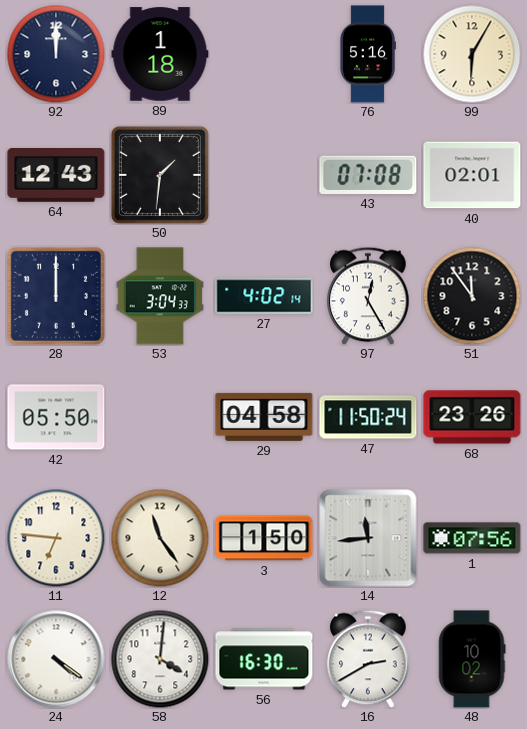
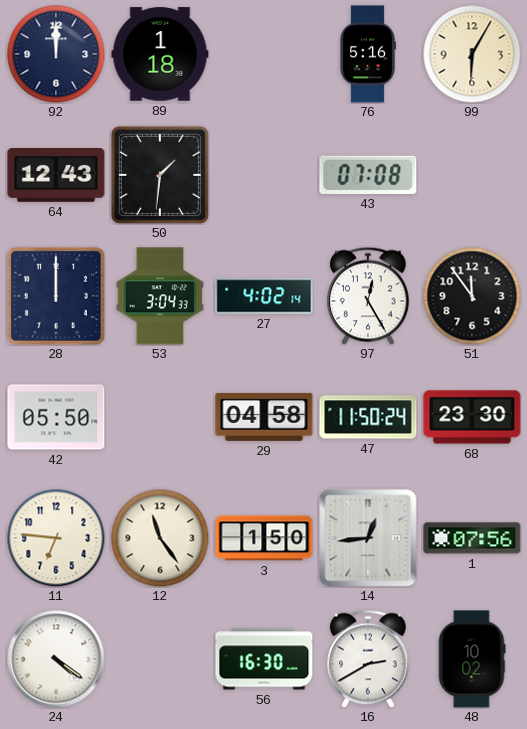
40: 02:01 -> none
68: 23:26 -> 23:30
14: 11:44 -> 12:44
58: 4:01 -> none
